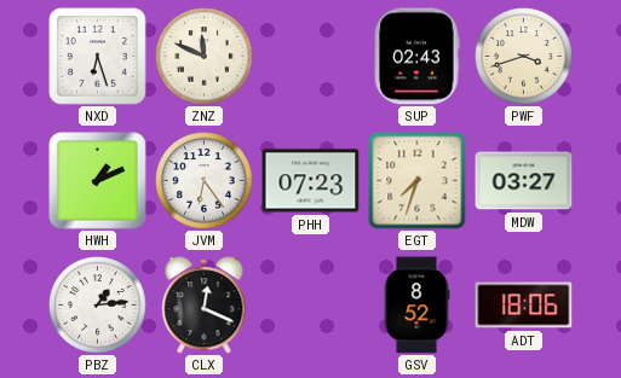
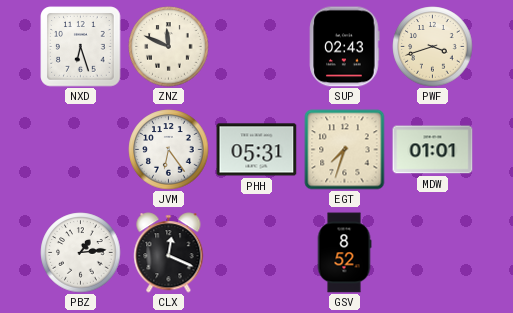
HWH: 1:11 -> none
PHH: 07:23 -> 05:31
MDW: 03:27 -> 01:01
ADT: 18:06 -> none
